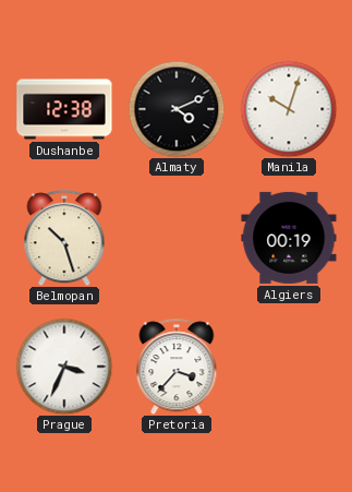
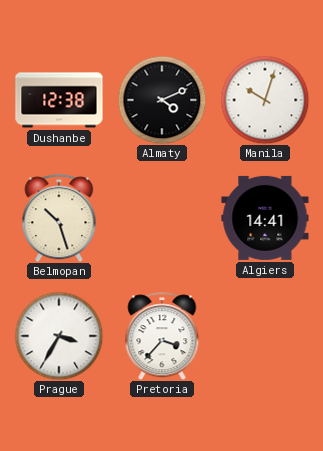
Algiers: 00:19 -> 14:41
Prague: 3:34 -> 3:35
